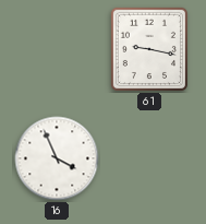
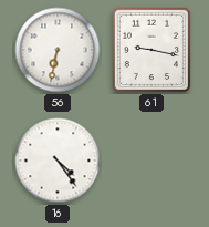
56: none -> 6:32
16: 3:56 -> 4:24
